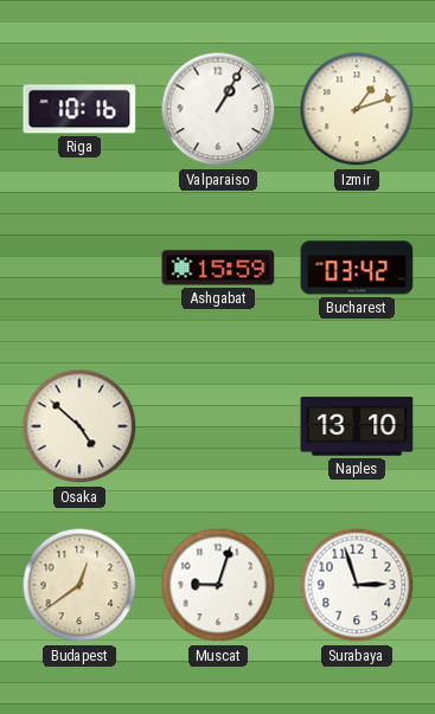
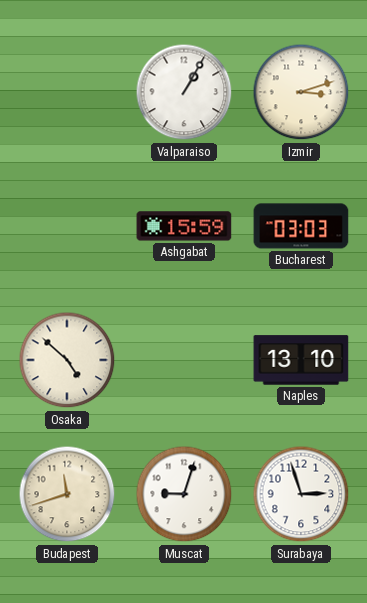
Riga: 10:16 -> none
Izmir: 1:12 -> 3:12
Bucharest: 03:42 -> 03:03
Budapest: 12:39 -> 11:42
